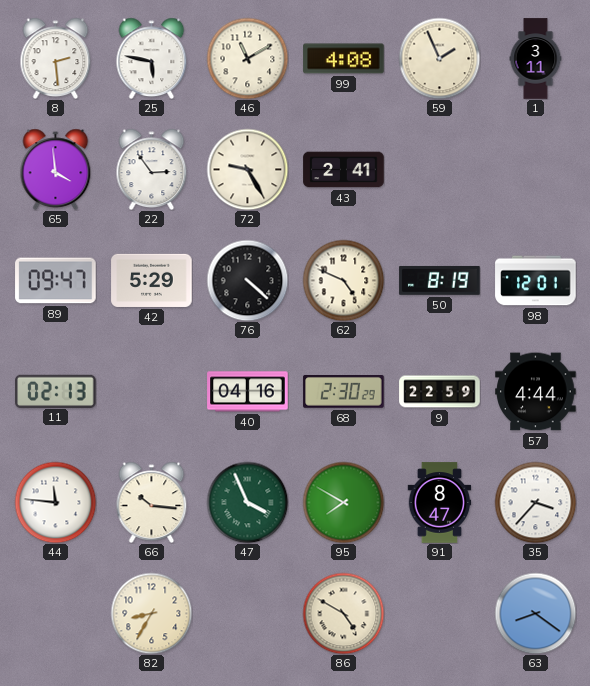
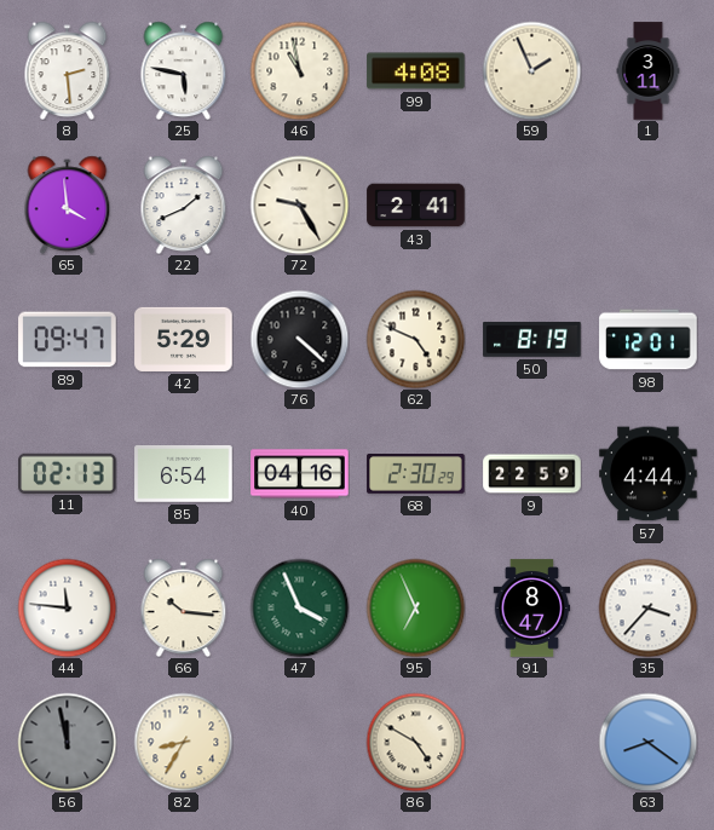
46: 11:10 -> 10:58
22: 2:54 -> 1:41
85: none -> 6:54
95: 7:50 -> 6:56
56: none -> 11:58
